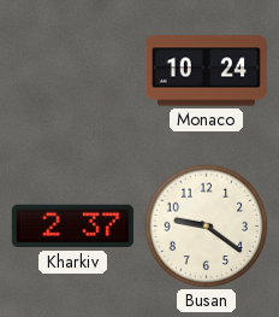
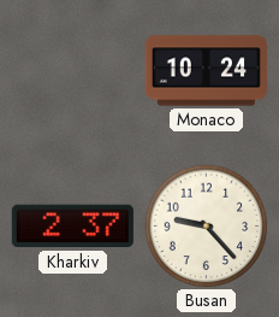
Busan: 9:21 -> 9:23
